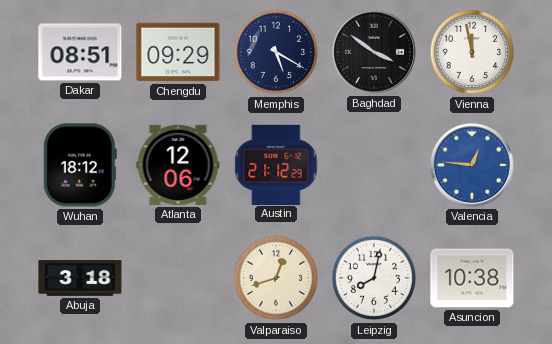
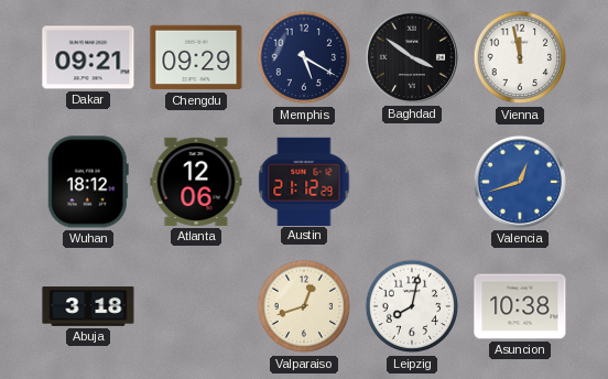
Dakar: 08:51 -> 09:21
Valencia: 12:46 -> 12:42
